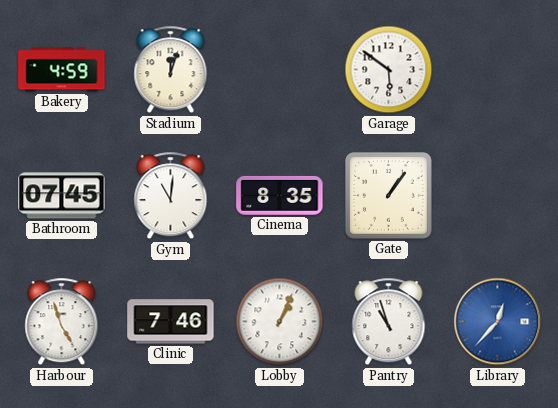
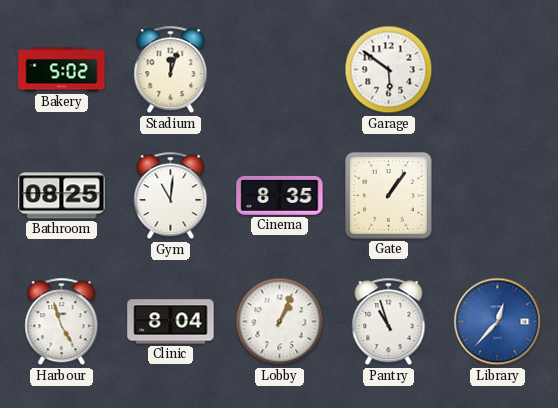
Bakery: 4:59 -> 5:02
Bathroom: 07:45 -> 08:25
Clinic: 7:46 -> 8:04
